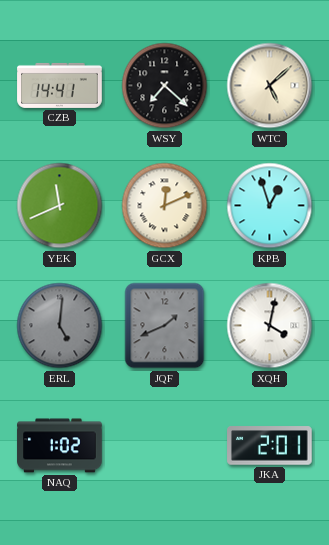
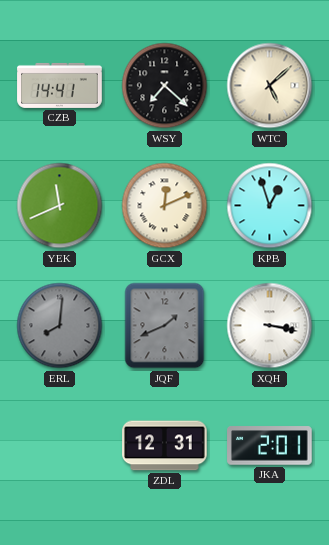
ERL: 5:01 -> 8:01
XQH: 4:02 -> 3:17
NAQ: 1:02 -> none
ZDL: none -> 12:31
